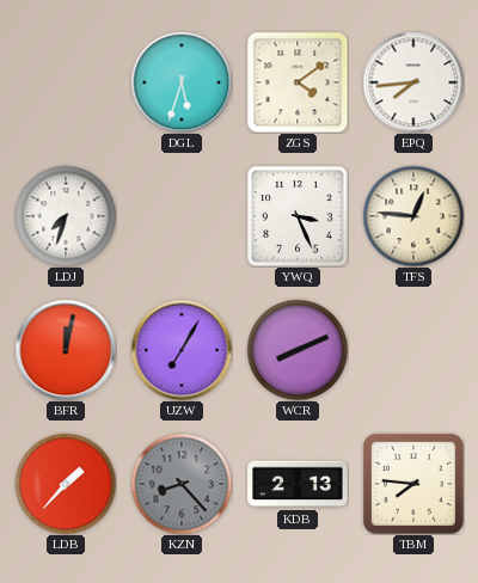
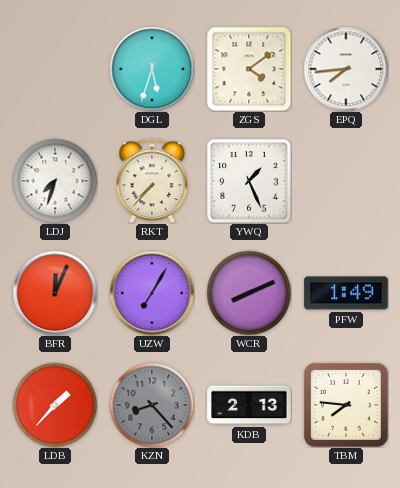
RKT: none -> 7:37
YWQ: 3:26 -> 1:26
TFS: 12:46 -> none
BFR: 12:02 -> 12:04
PFW: none -> 1:49
